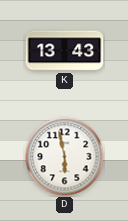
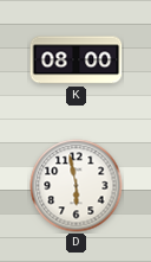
K: 13:43 -> 08:00
